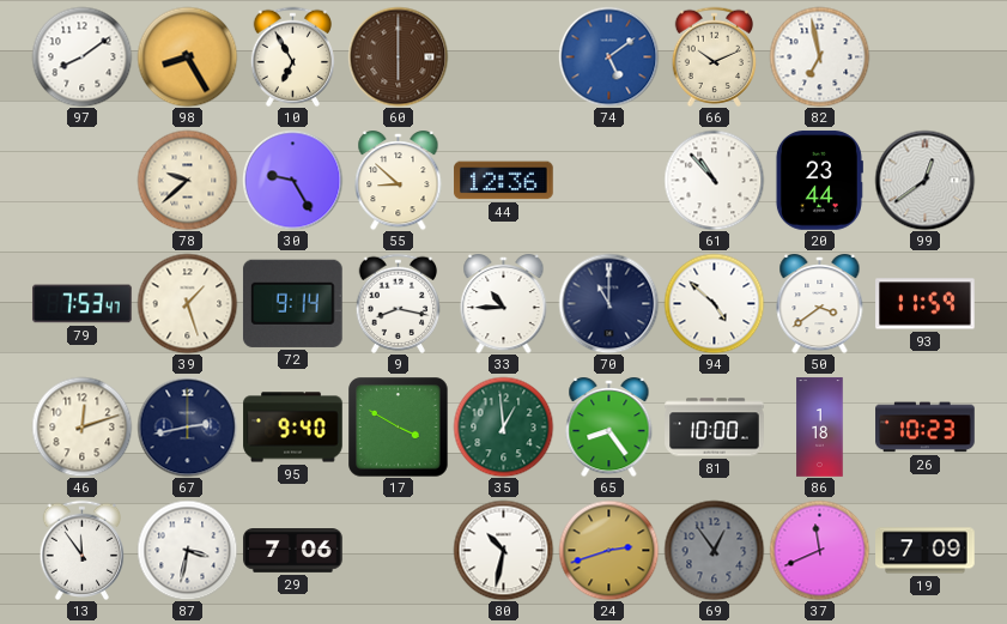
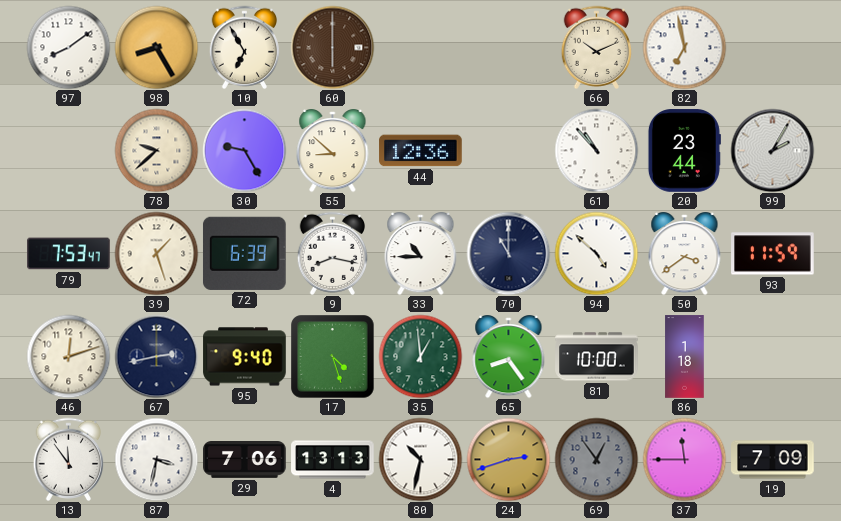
74: 5:09 -> none
99: 12:39 -> 2:05
72: 9:14 -> 6:39
17: 3:50 -> 4:27
26: 10:23 -> none
4: none -> 13:13
37: 11:41 -> 11:45
